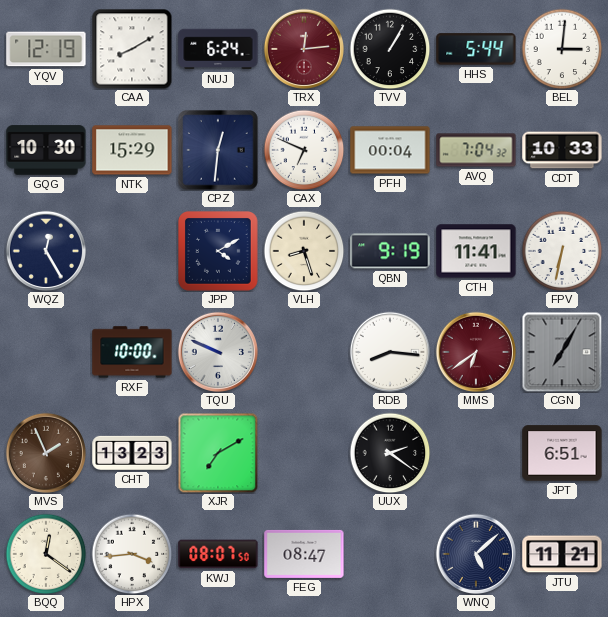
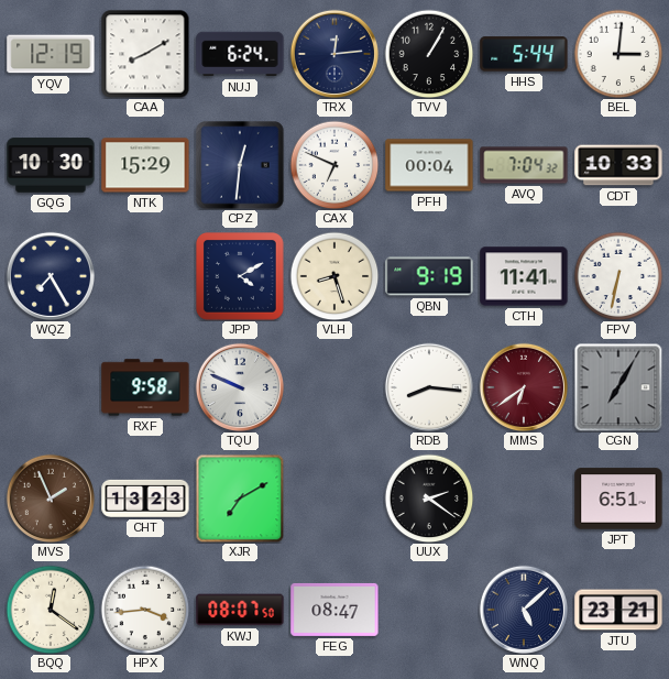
TRX dial: burgundy -> navy
WQZ: 12:25 -> 7:25
RXF: 10:00 -> 9:58
JTU: 11:21 -> 23:21
